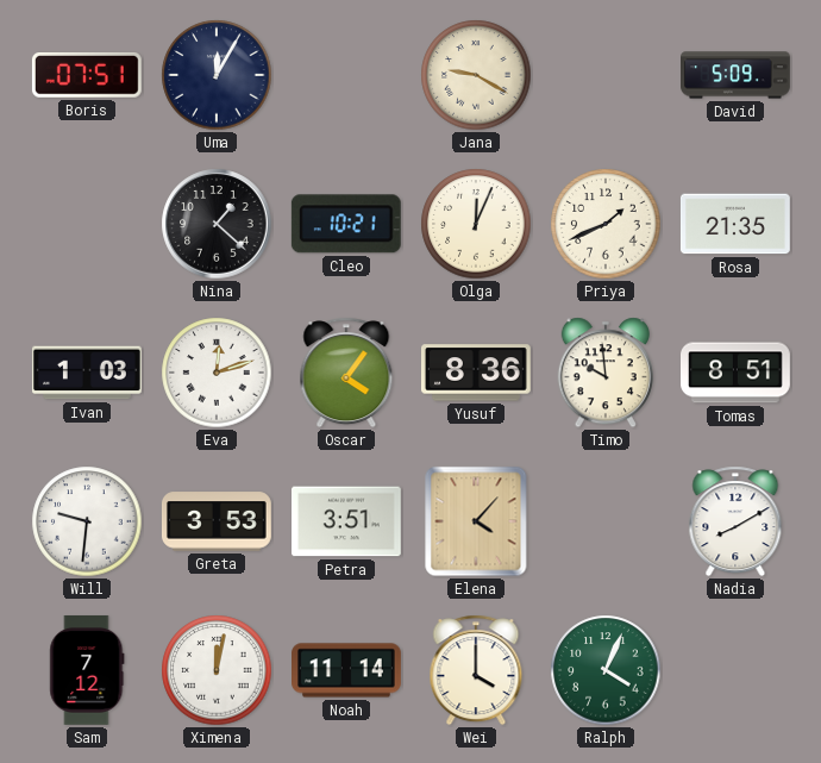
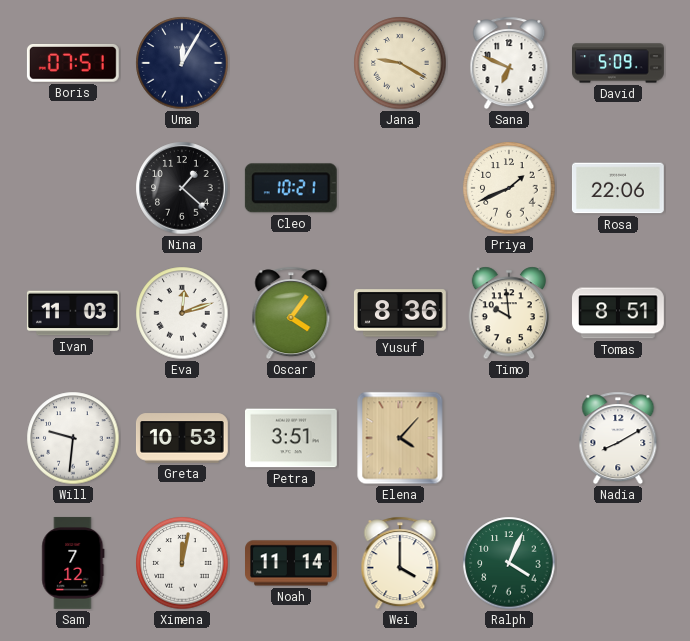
Sana: none -> 6:49
Olga: 12:04 -> none
Rosa: 21:35 -> 22:06
Ivan: 1:03 -> 11:03
Greta: 3:53 -> 10:53
